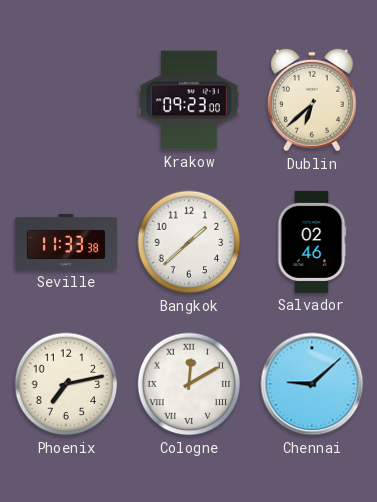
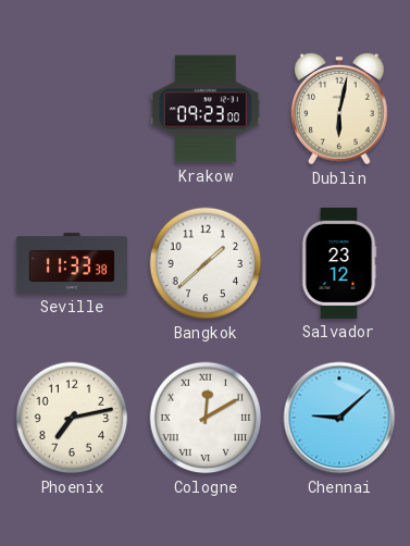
Dublin: 6:38 -> 6:02
Salvador: 02:46 -> 23:12
